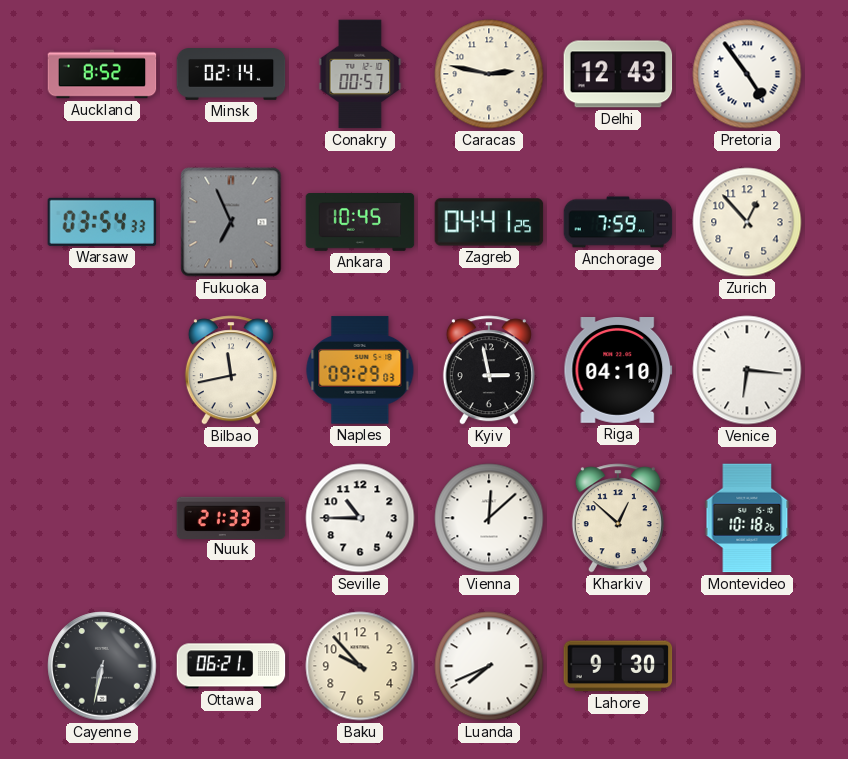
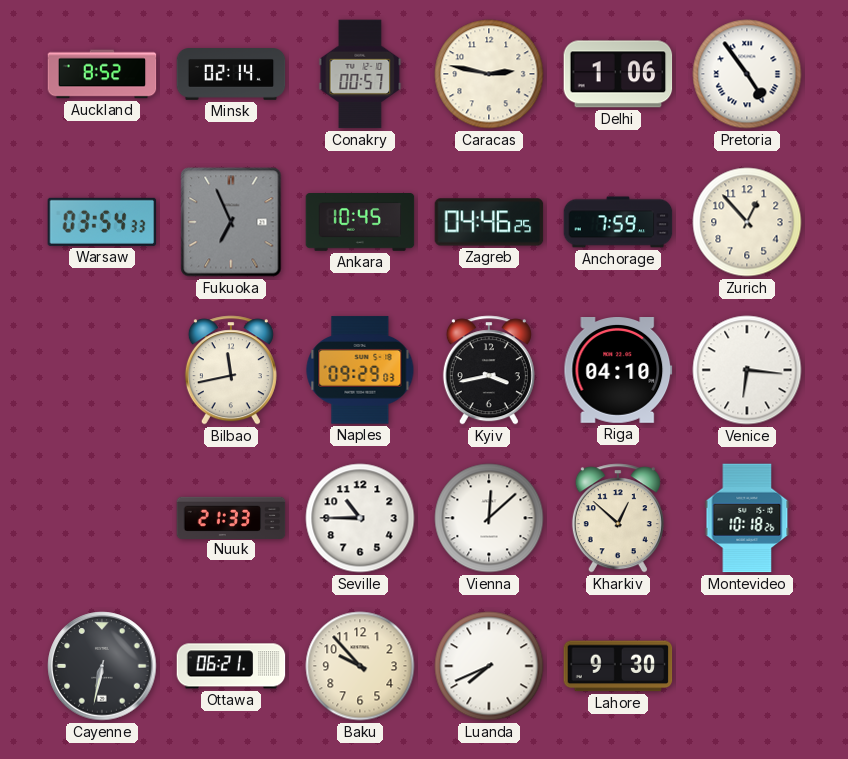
Delhi: 12:43 -> 1:06
Zagreb: 04:41 -> 04:46
Kyiv: 2:58 -> 3:43
